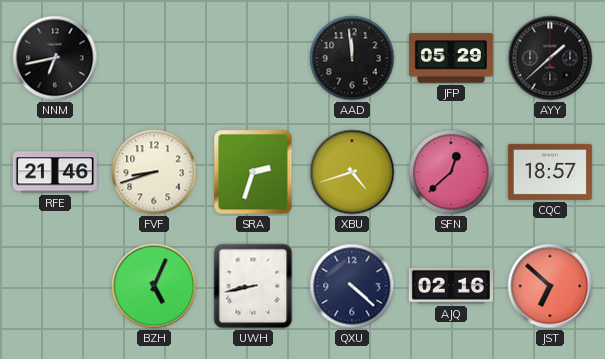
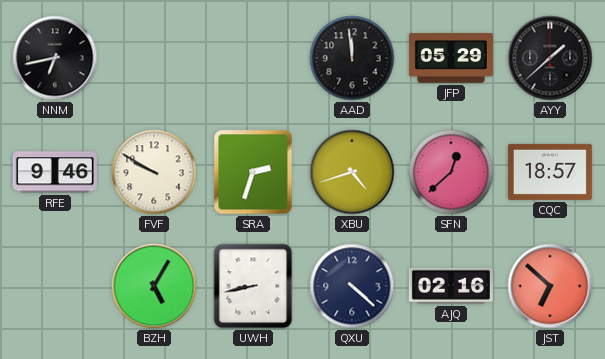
RFE: 21:46 -> 9:46
FVF: 8:42 -> 9:50
BZH: 5:04 -> 5:05
